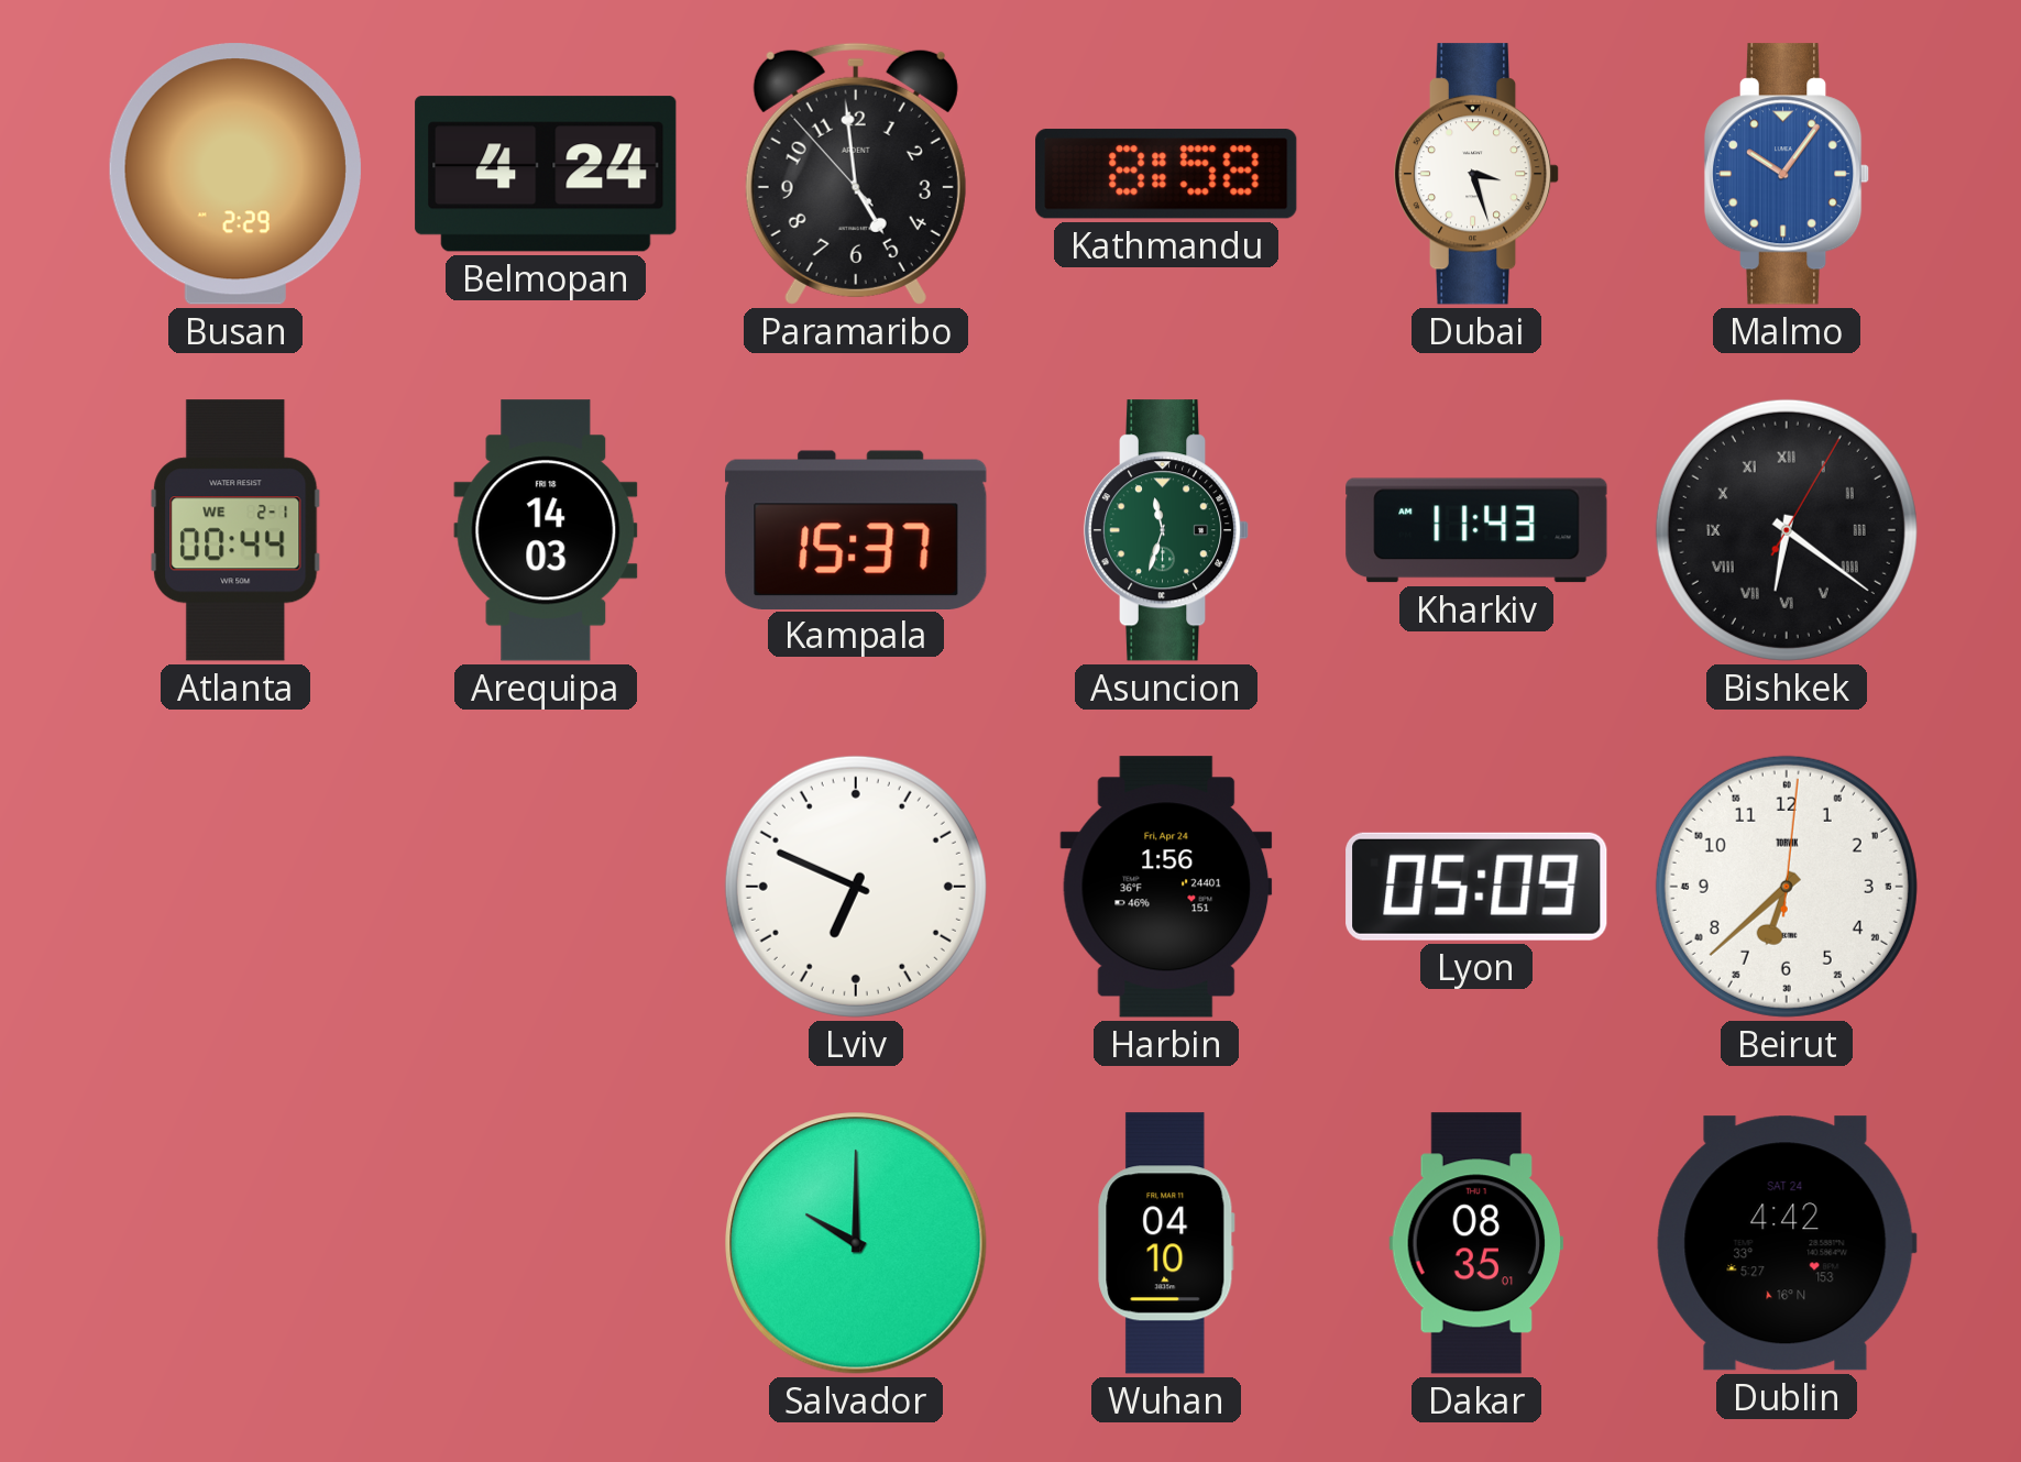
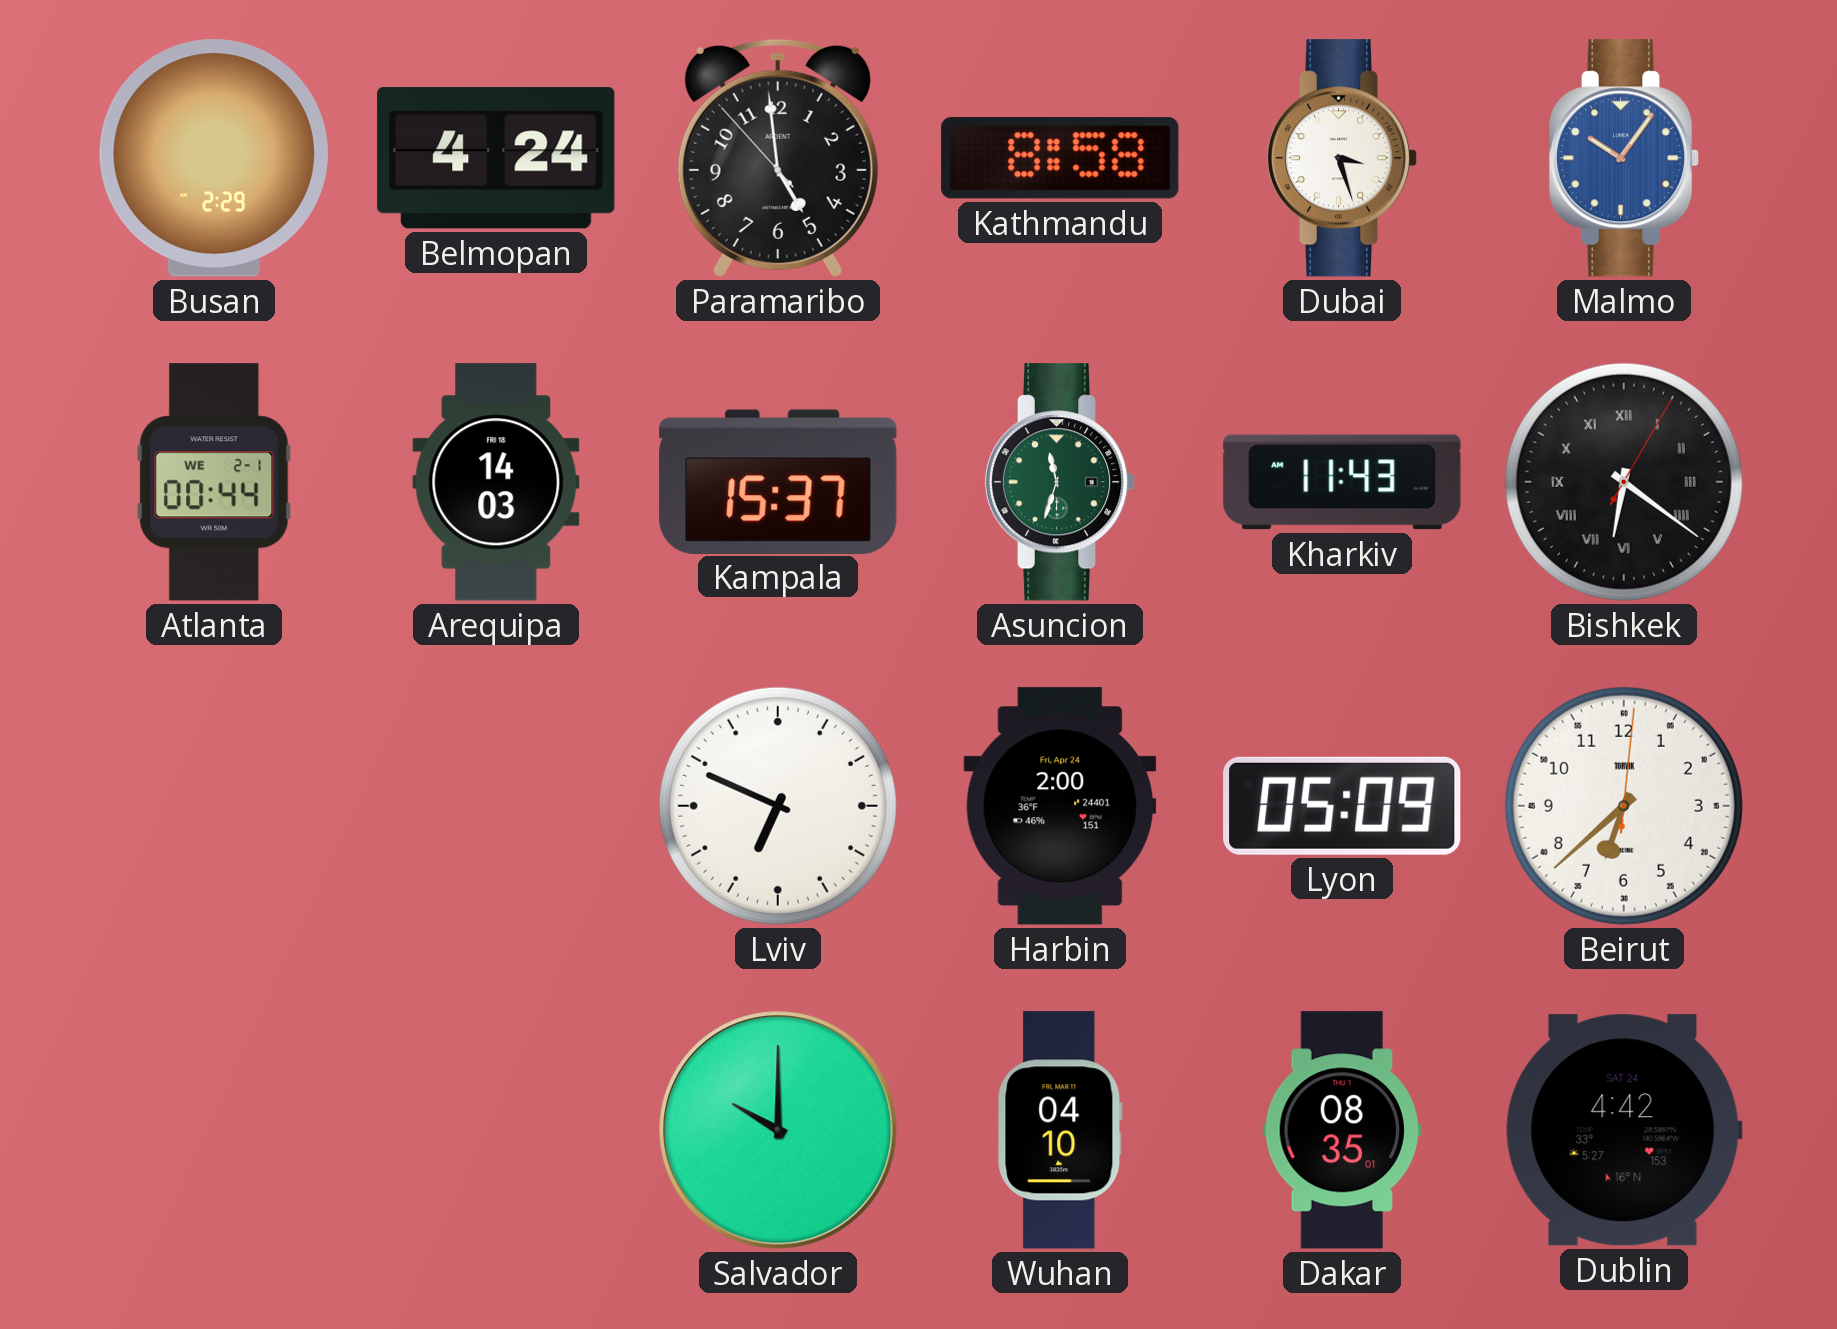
Harbin: 1:56 -> 2:00
